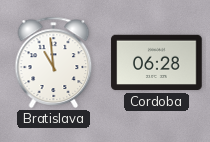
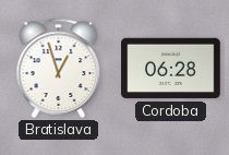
Bratislava: 10:59 -> 12:57
